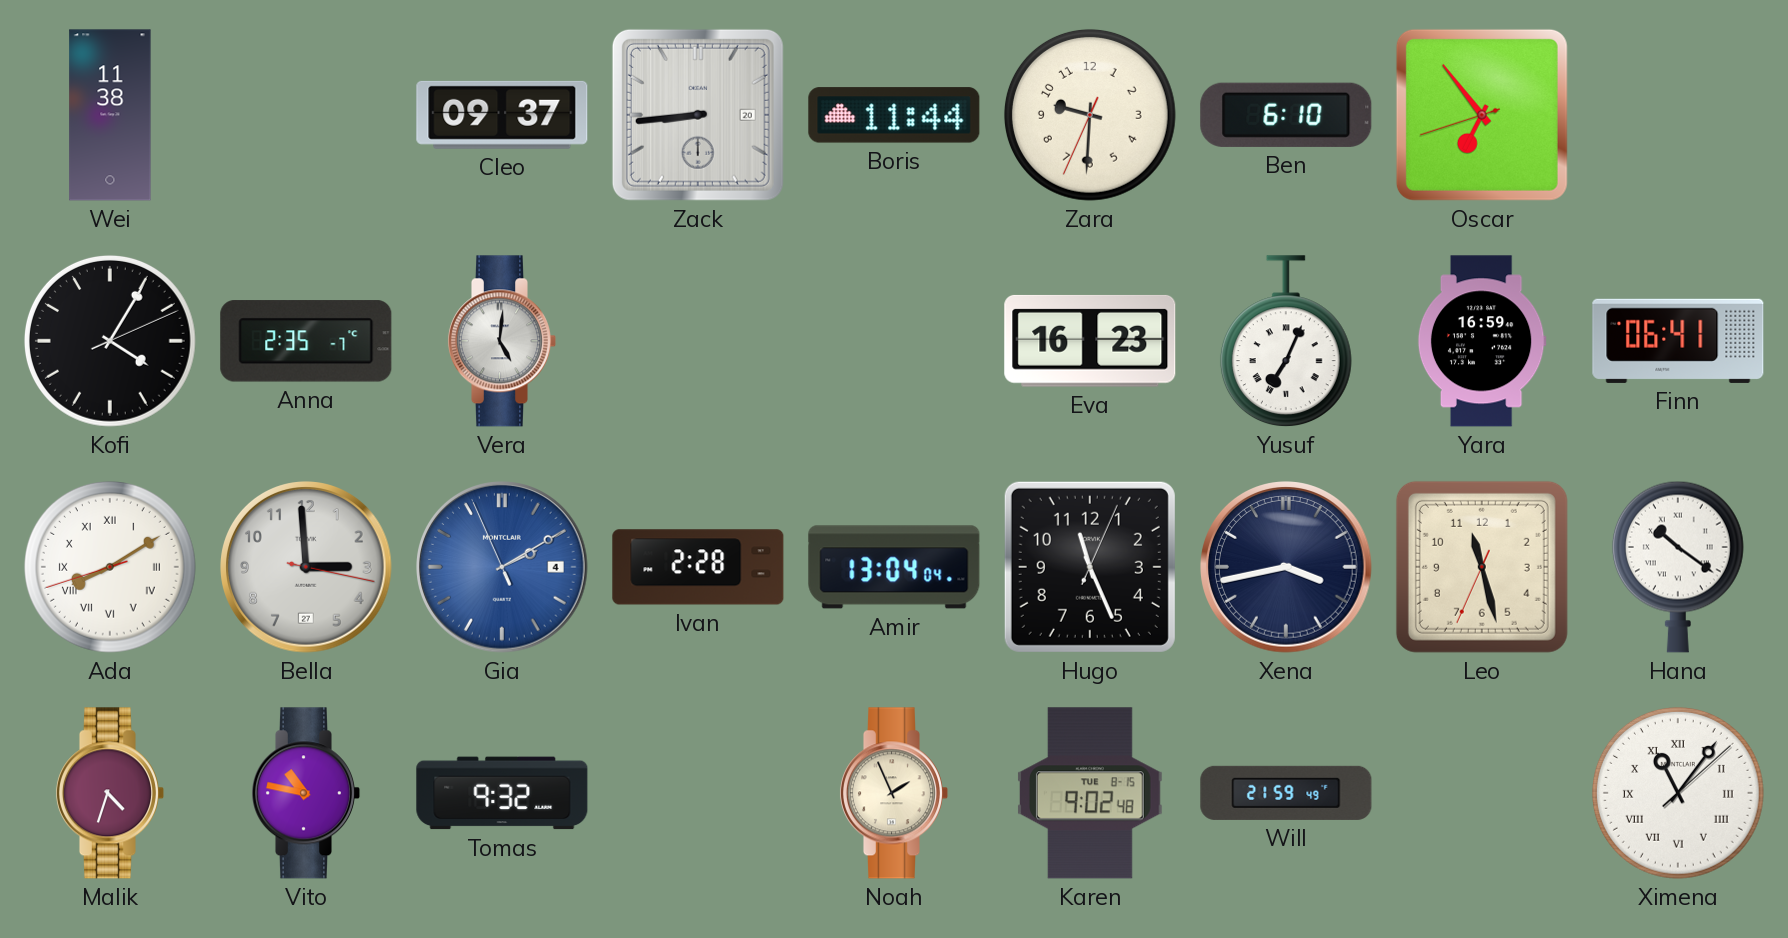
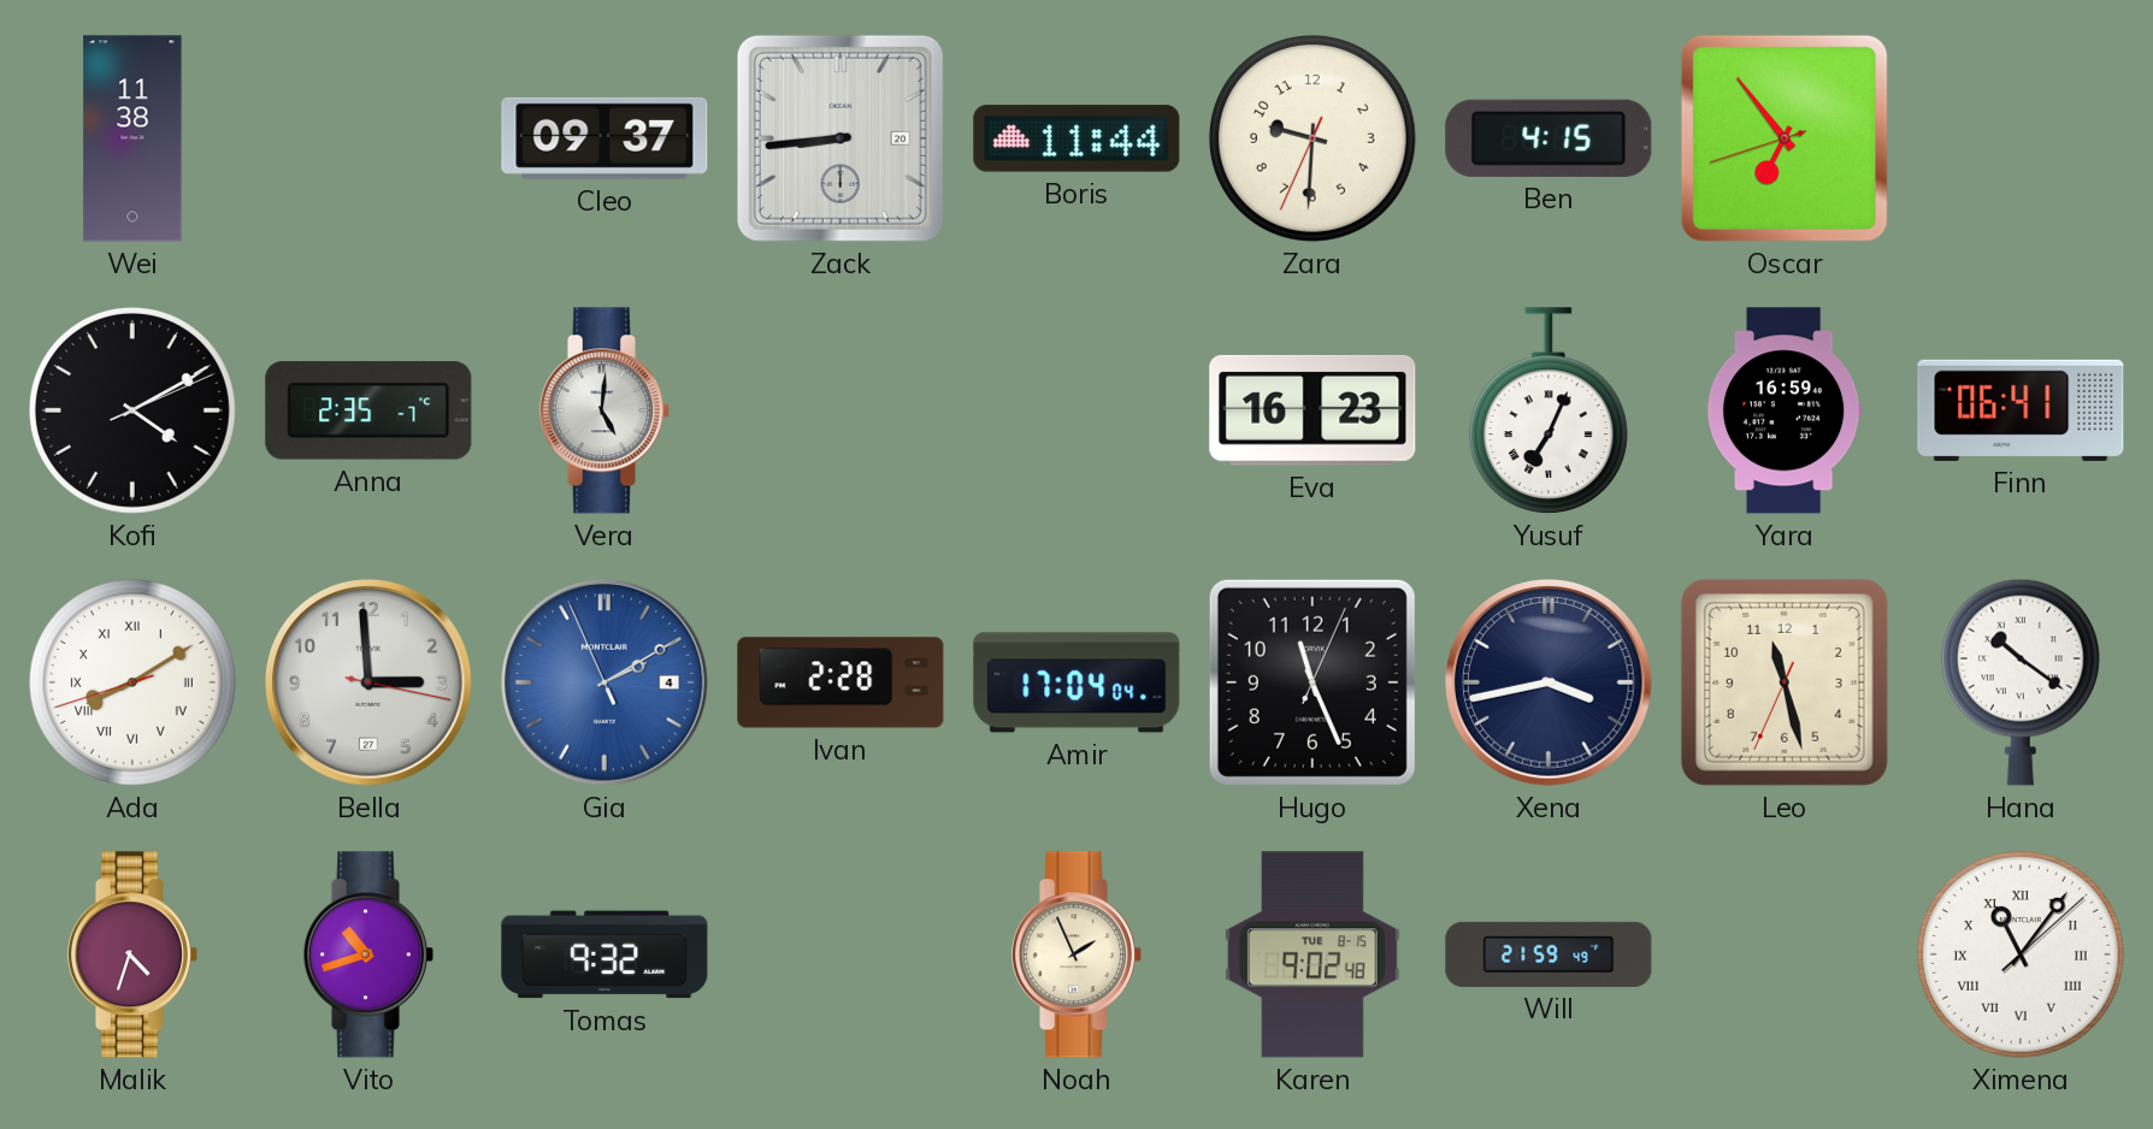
Ben: 6:10 -> 4:15
Kofi: 4:05 -> 4:10
Amir: 13:04 -> 17:04
Vito: 10:47 -> 10:42
